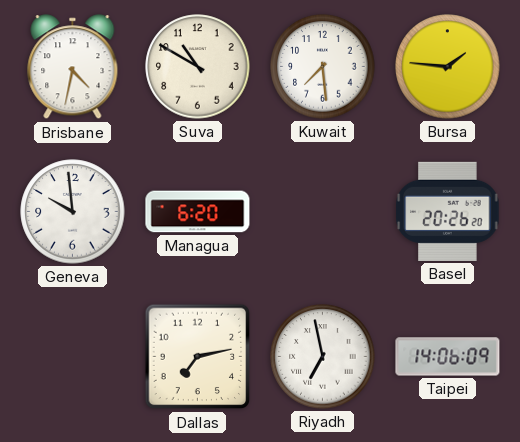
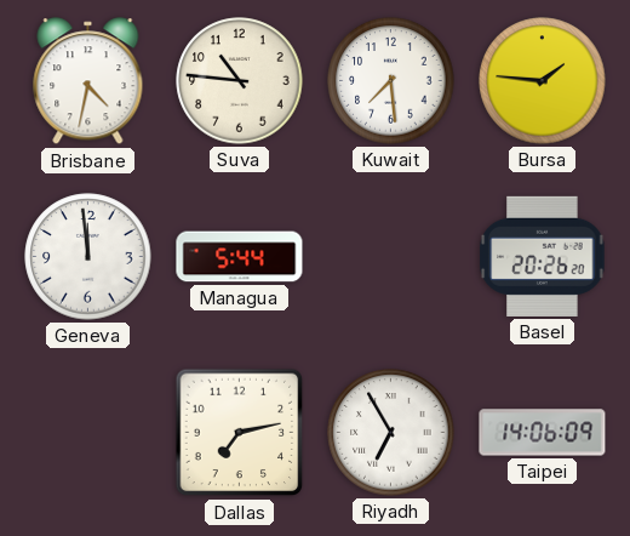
Suva: 10:50 -> 10:46
Geneva: 9:59 -> 11:59
Managua: 6:20 -> 5:44
Riyadh: 6:58 -> 6:55
